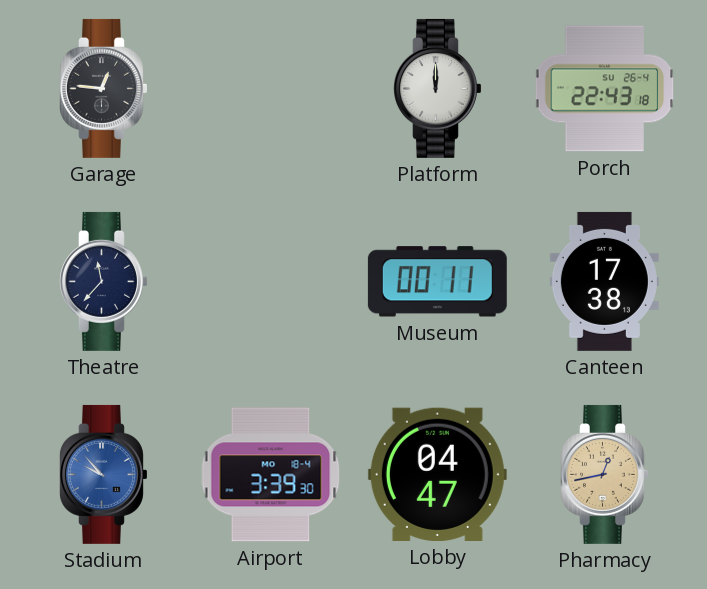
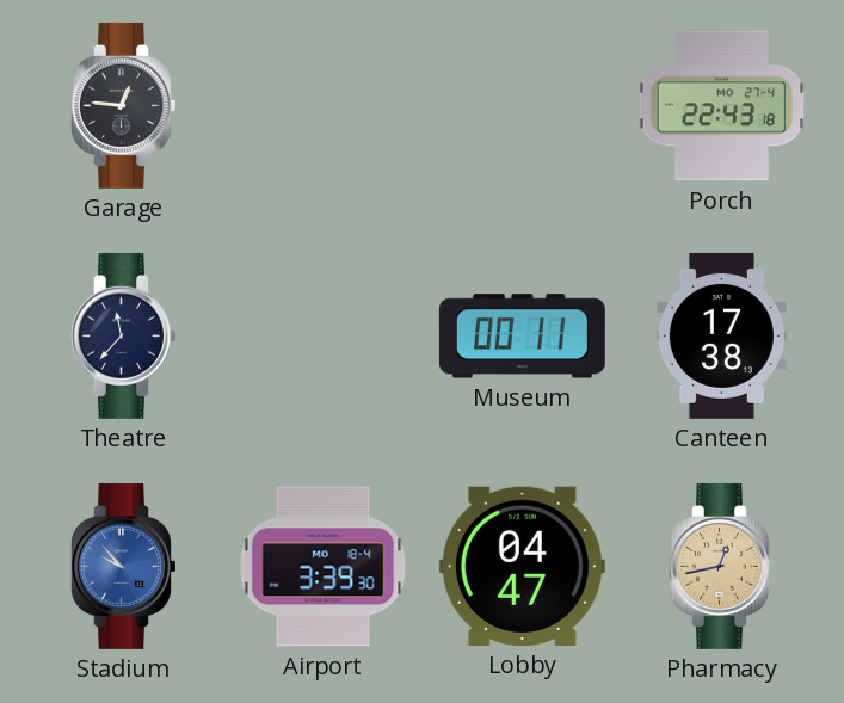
Platform: 12:00 -> none
Porch date: SU 26-4 -> MO 27-4
